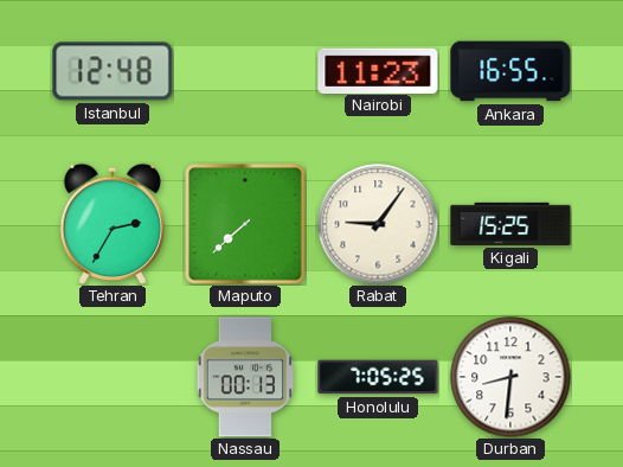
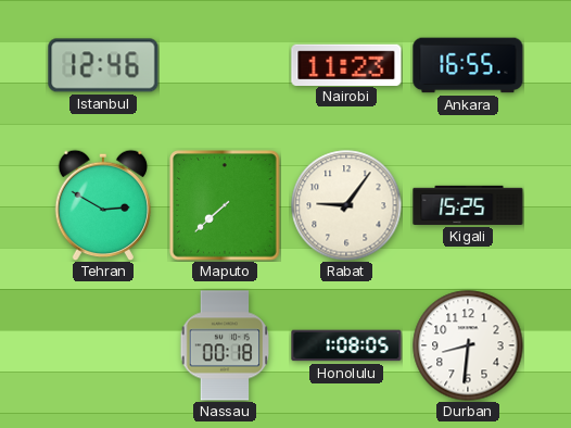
Istanbul: 12:48 -> 12:46
Tehran: 2:35 -> 2:50
Nassau: 00:13 -> 00:18
Honolulu: 7:05 -> 1:08
